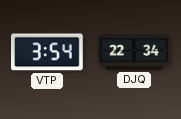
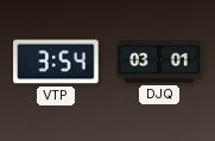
DJQ: 22:34 -> 03:01
